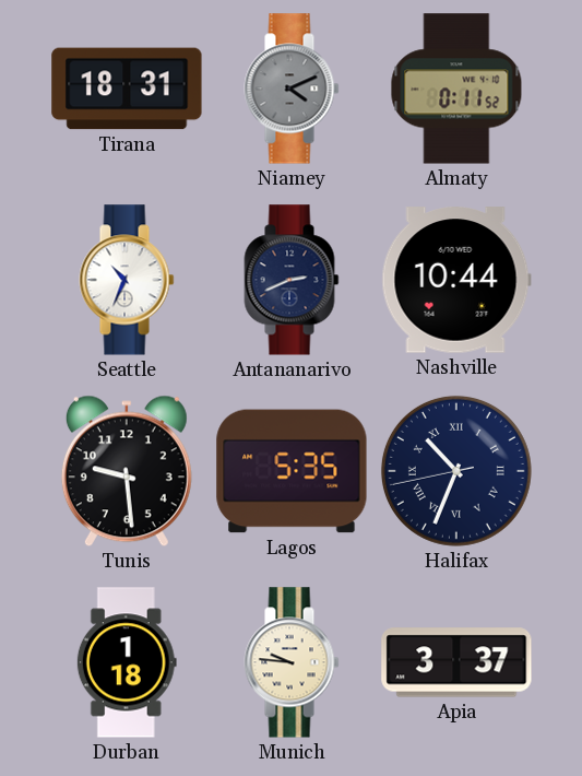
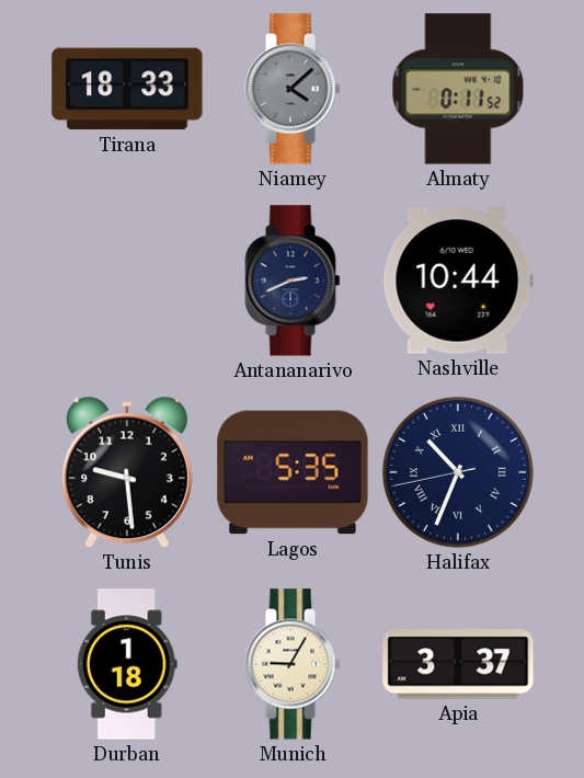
Tirana: 18:31 -> 18:33
Niamey: 4:11 -> 4:08
Seattle: 10:34 -> none
Munich: 9:46 -> 9:05
